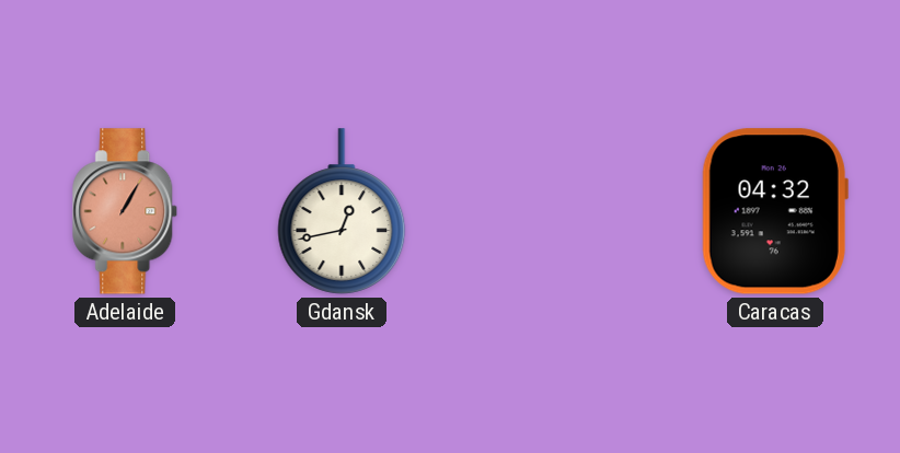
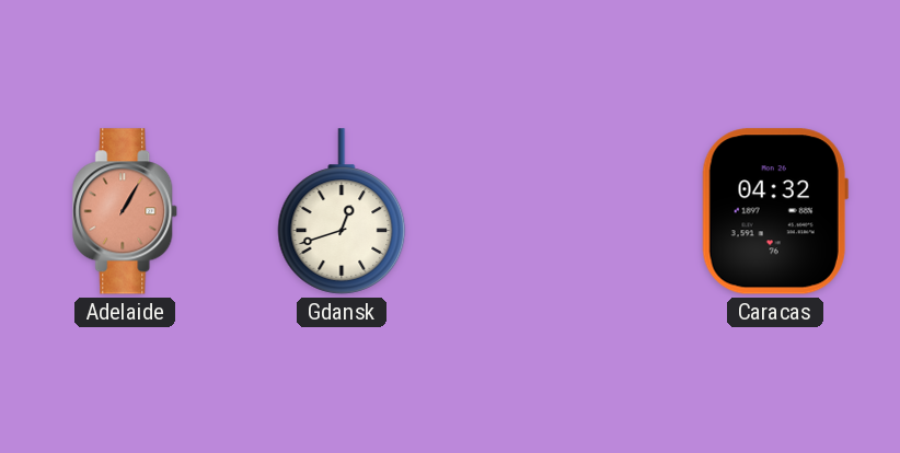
Gdansk: 12:43 -> 12:42
